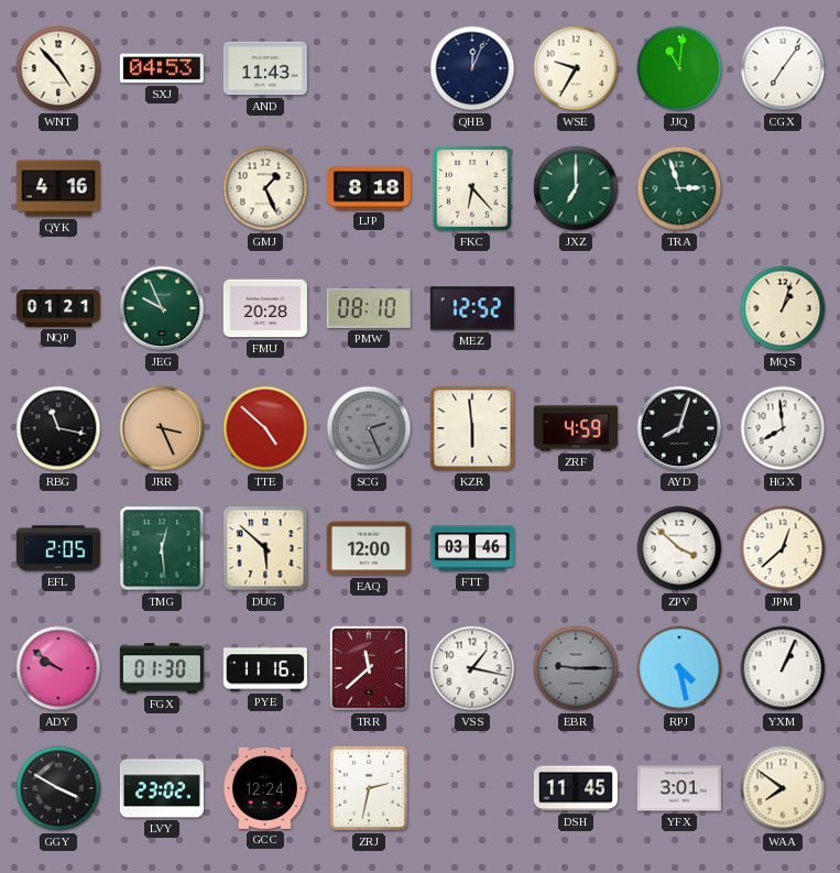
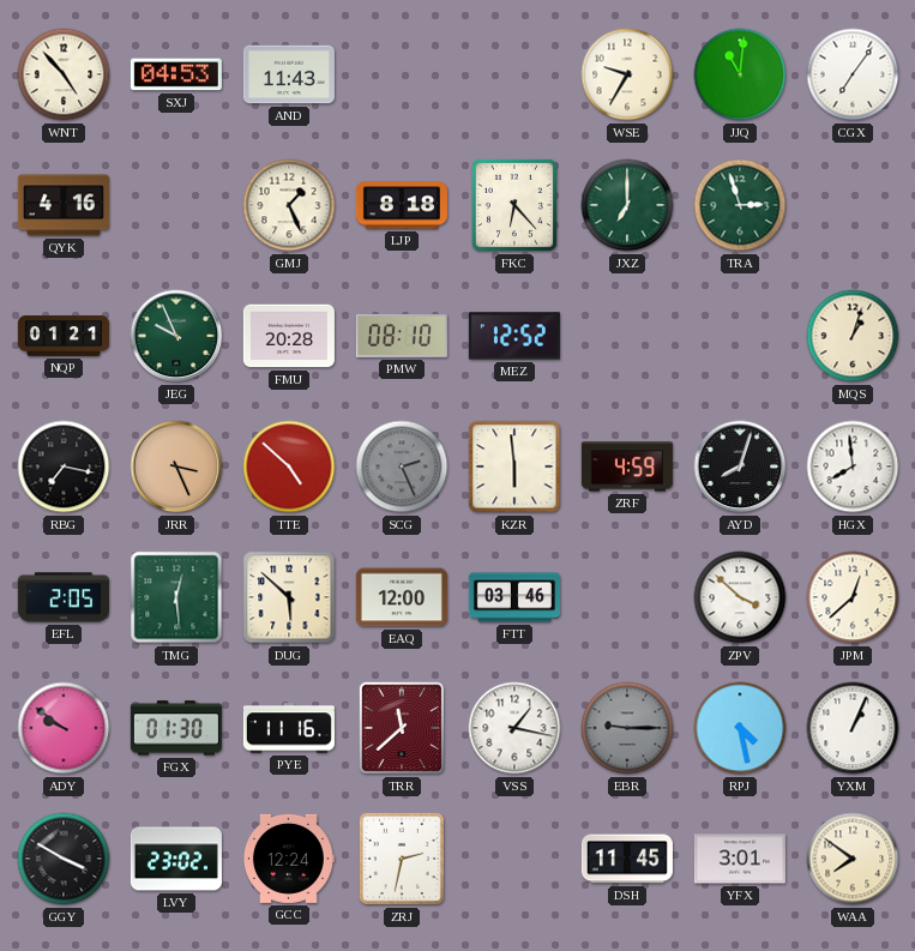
QHB: 12:04 -> none
RBG: 11:17 -> 7:17
